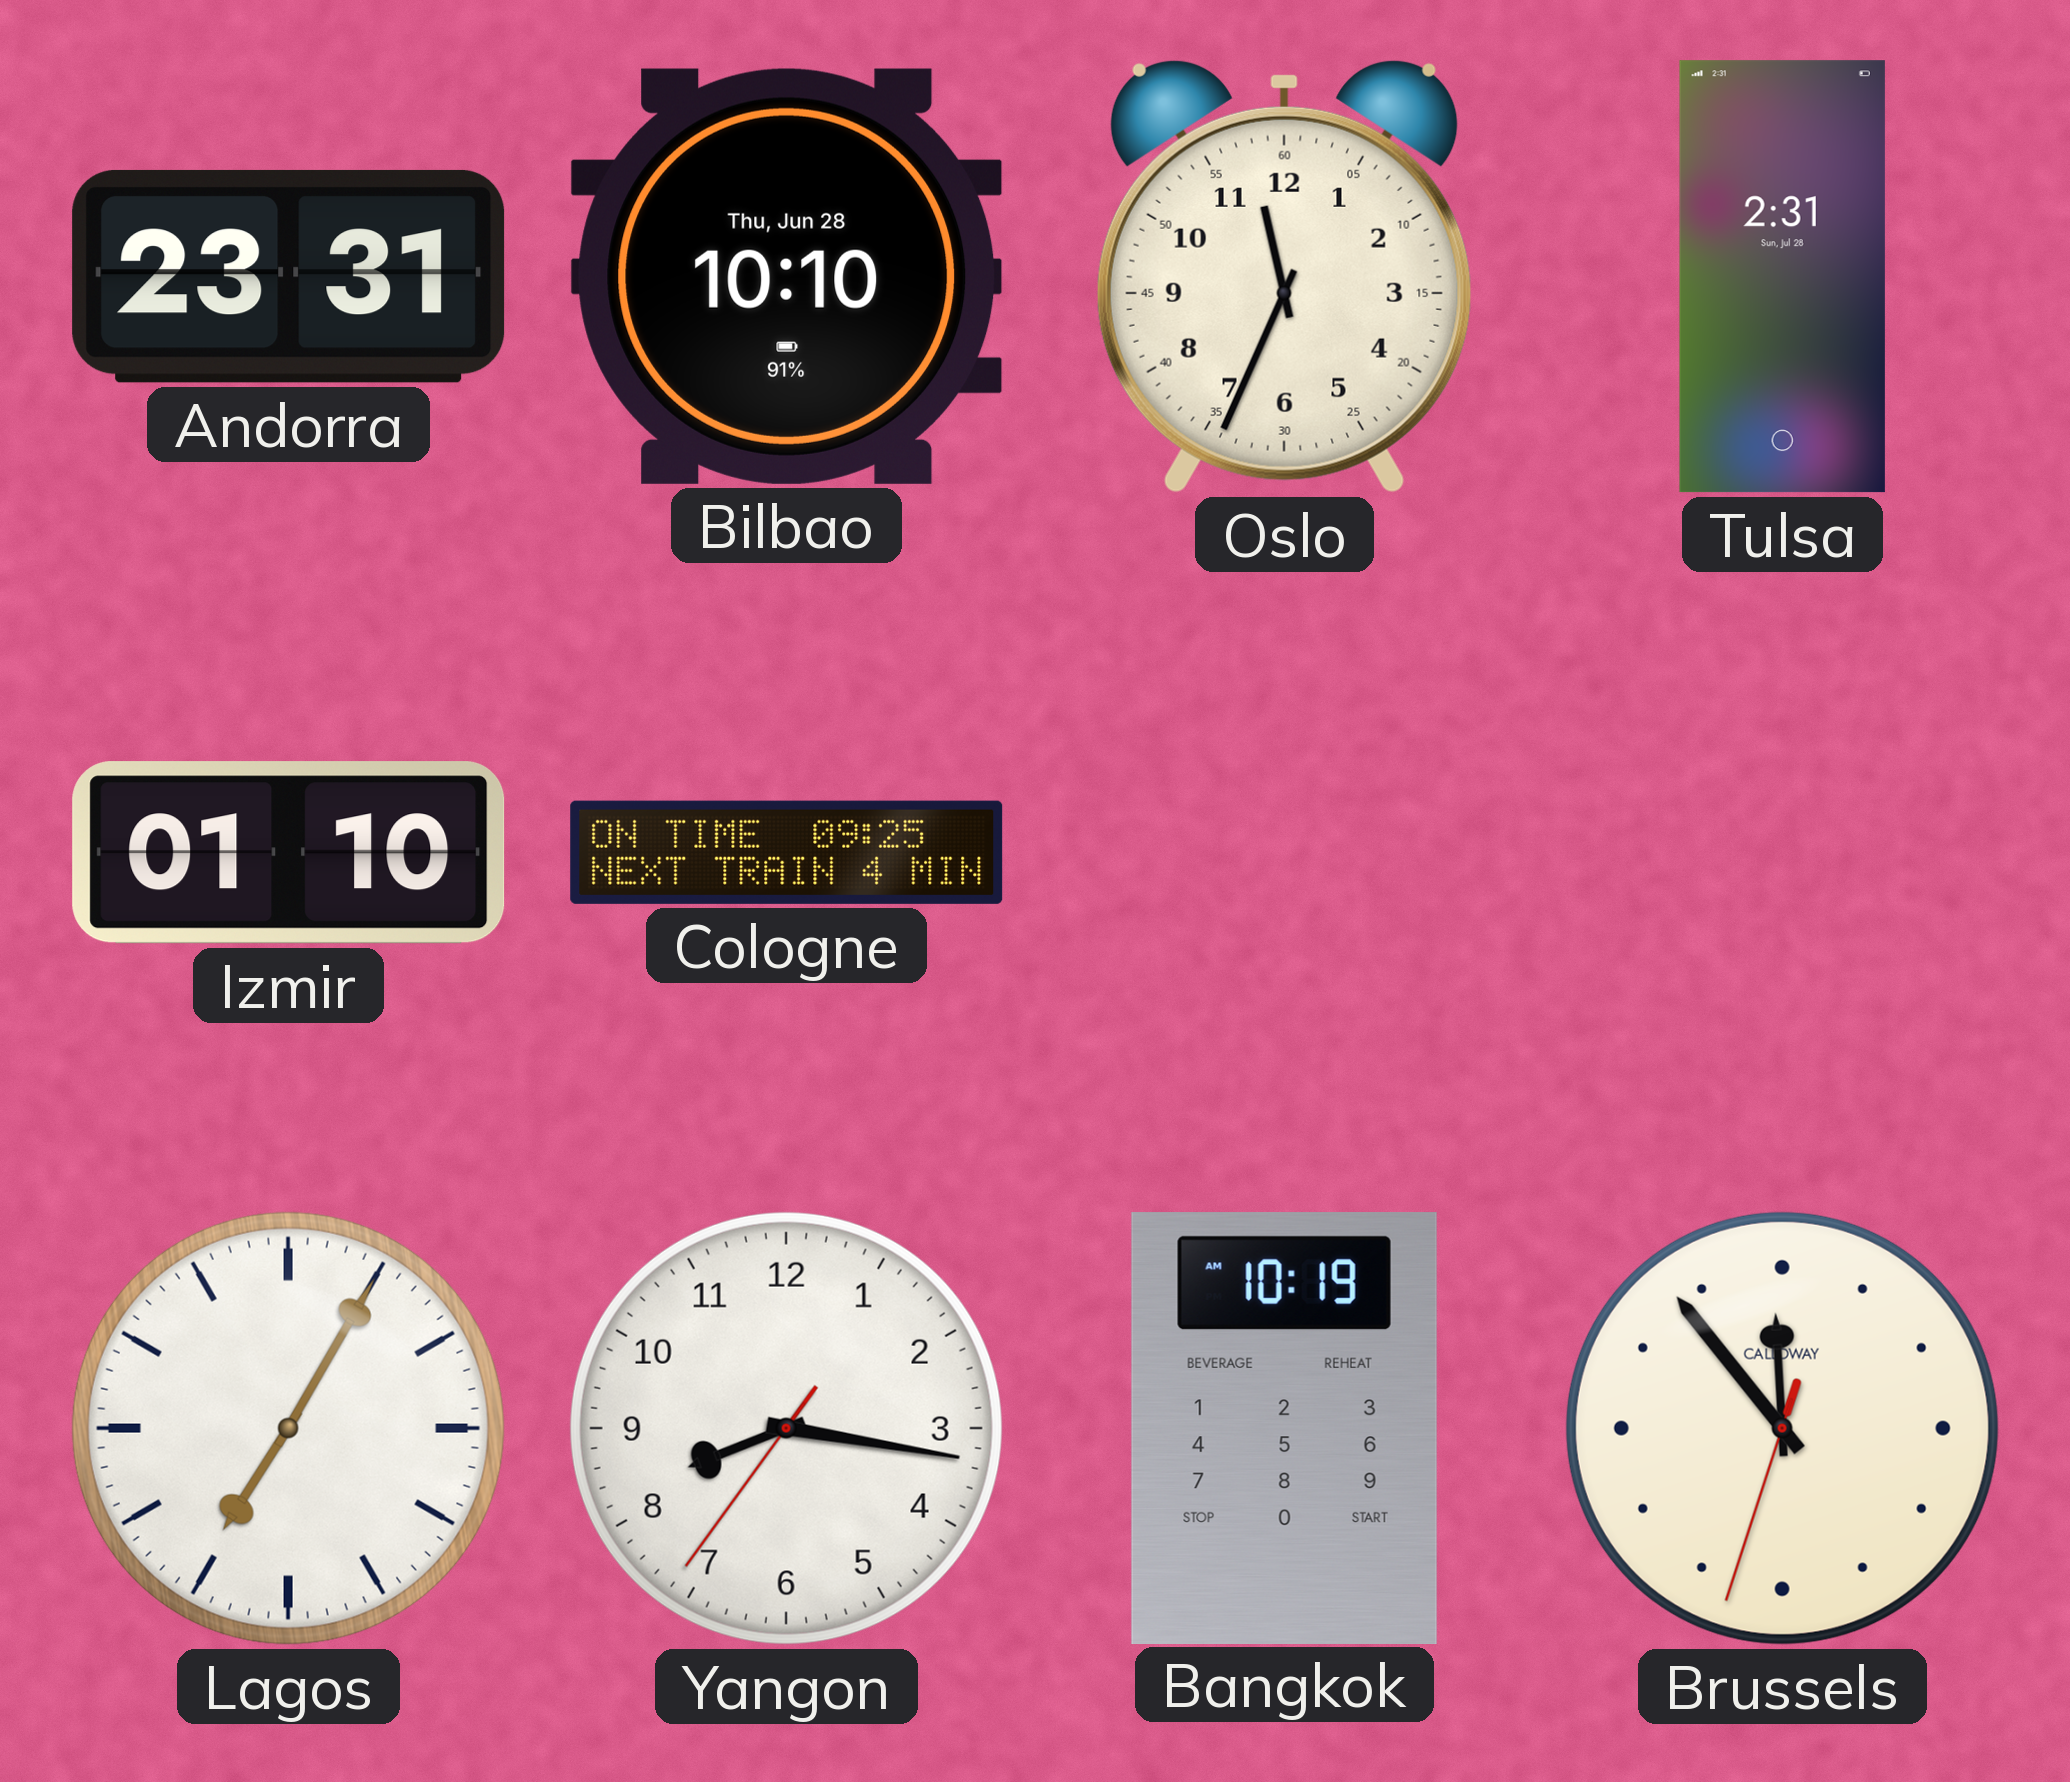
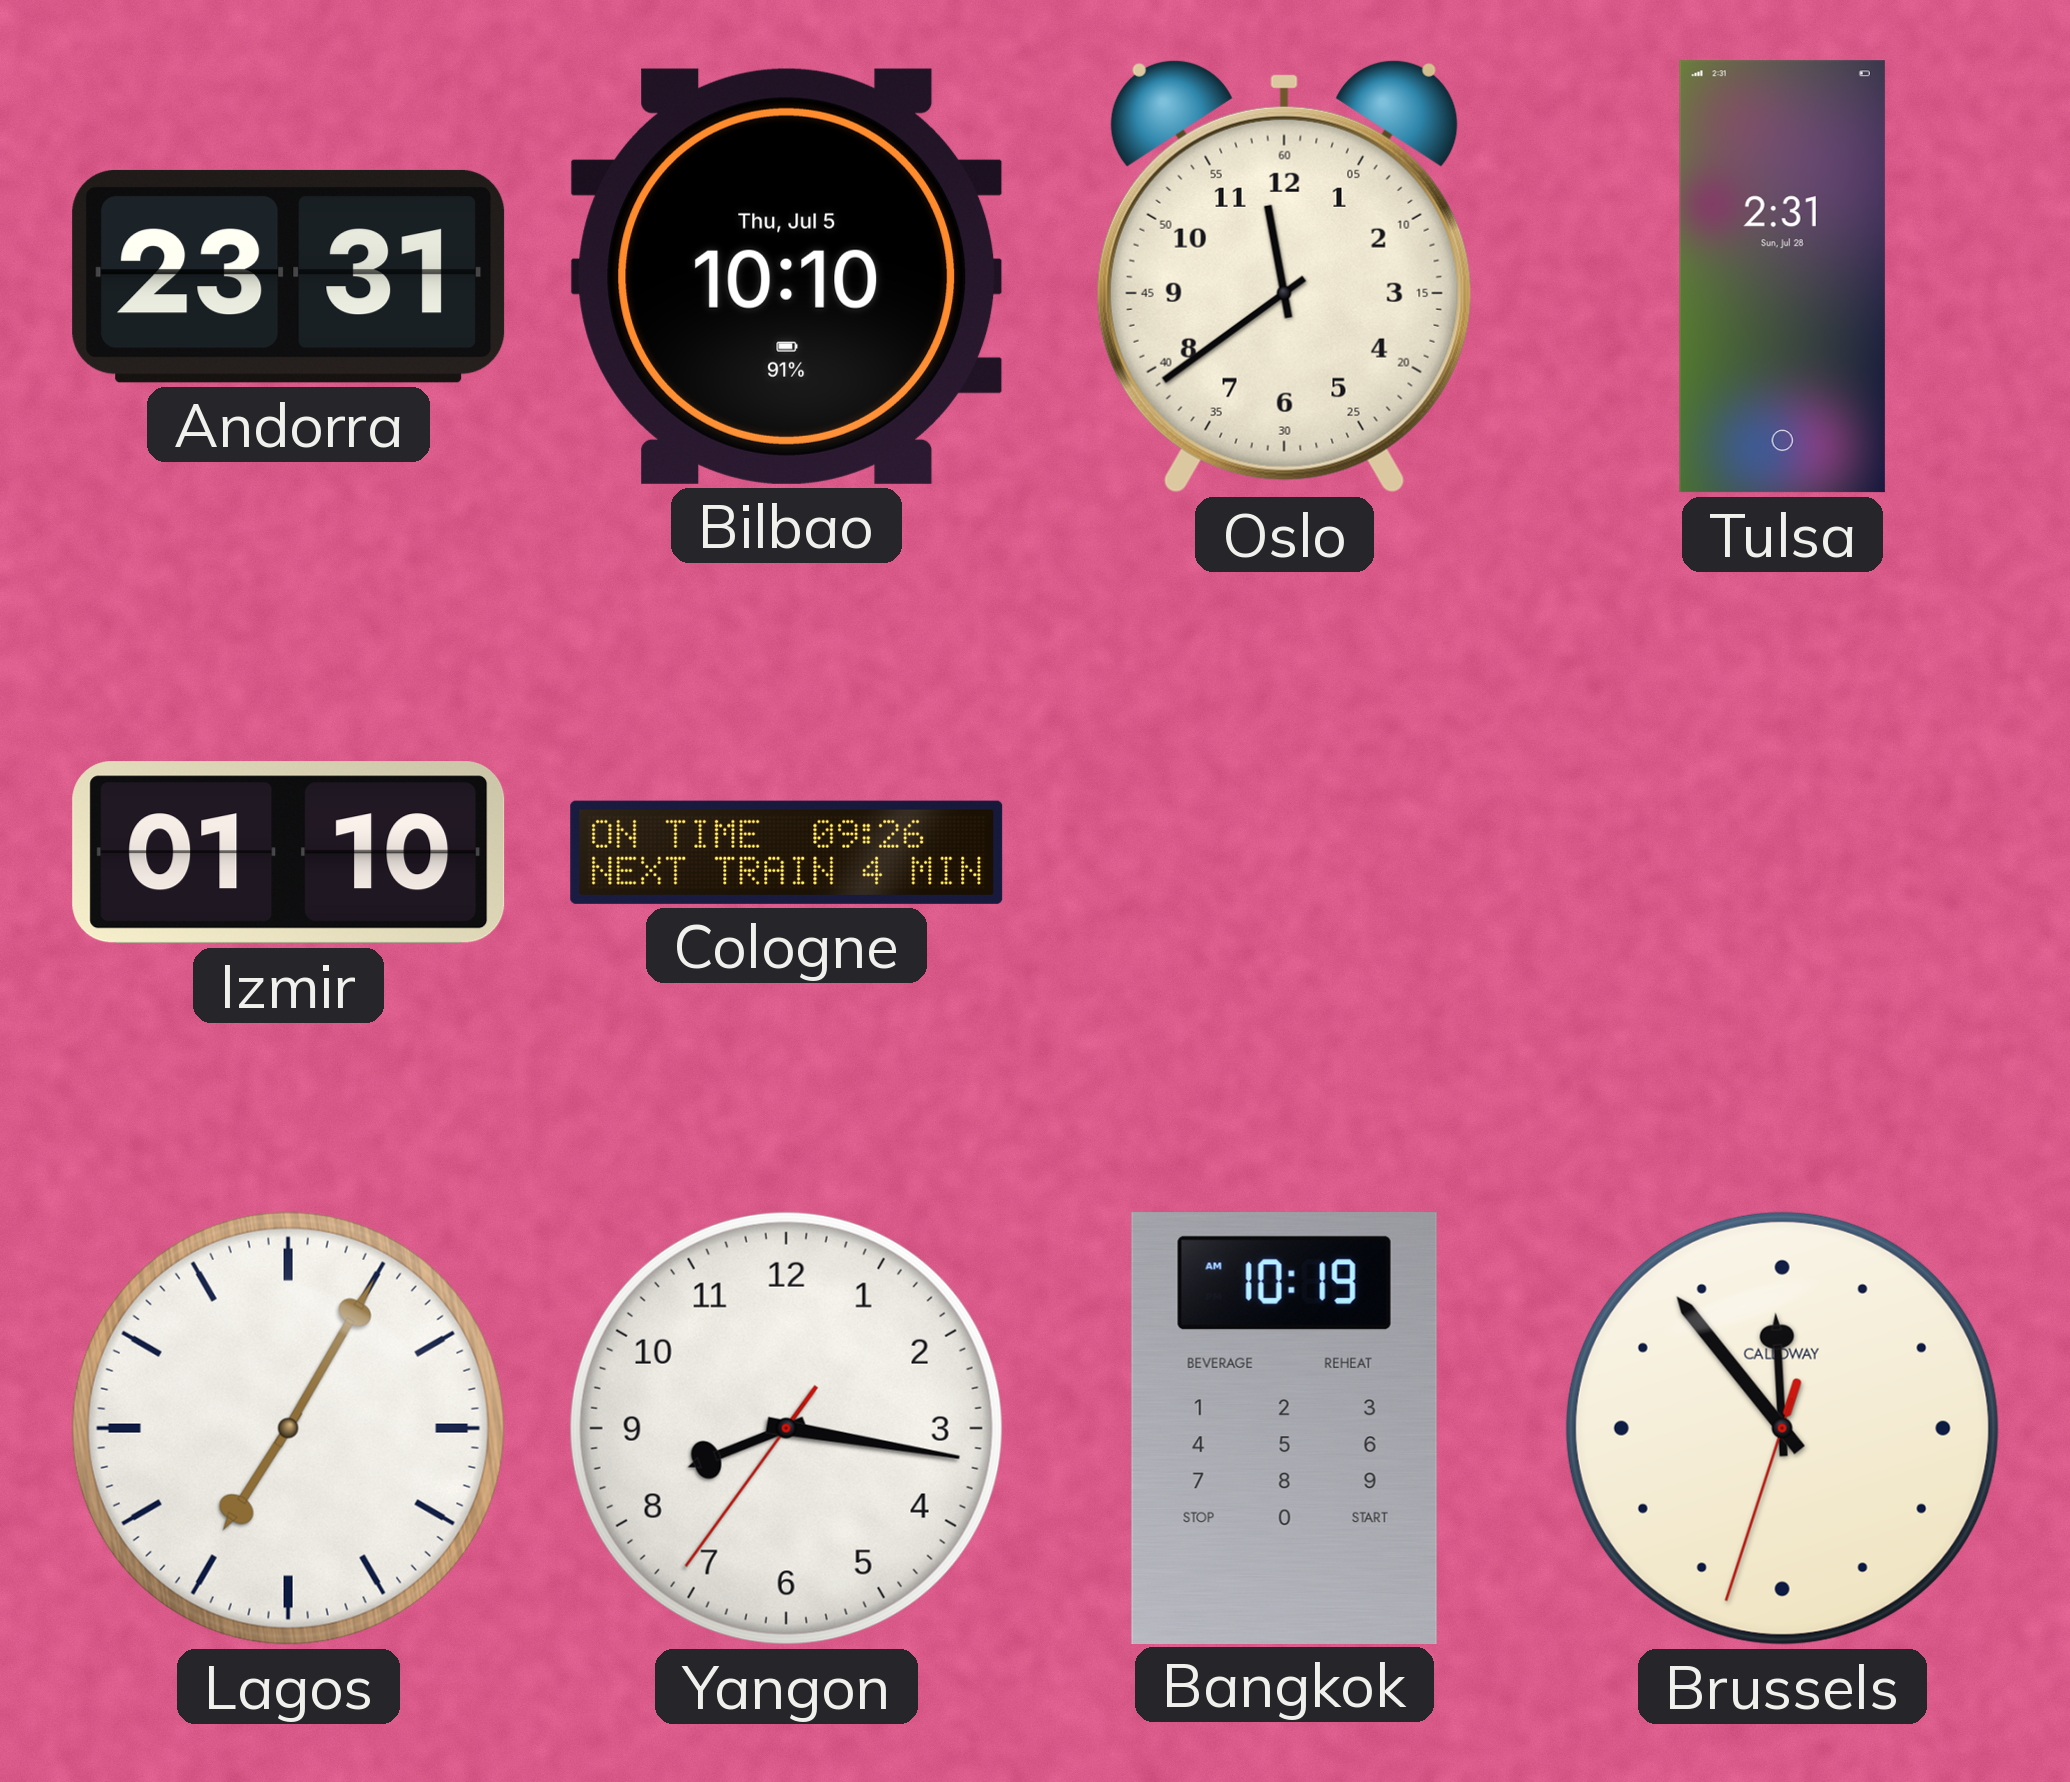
Bilbao date: Thu, Jun 28 -> Thu, Jul 5
Oslo: 11:34 -> 11:39
Cologne: 09:25 -> 09:26
